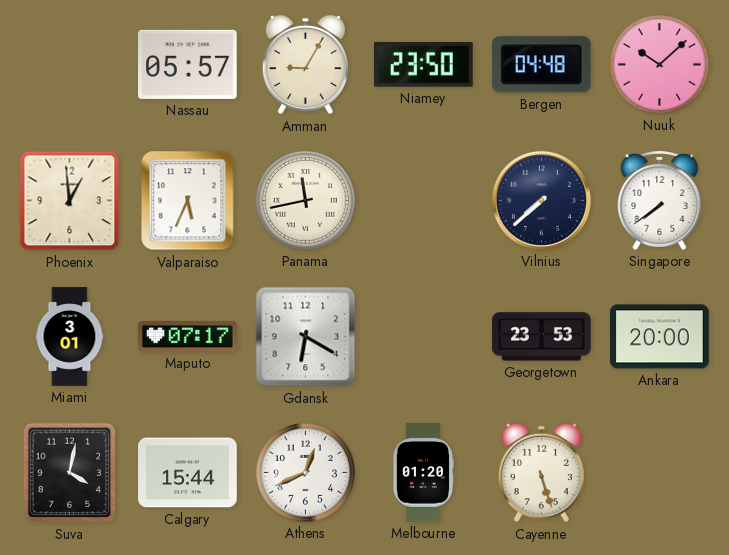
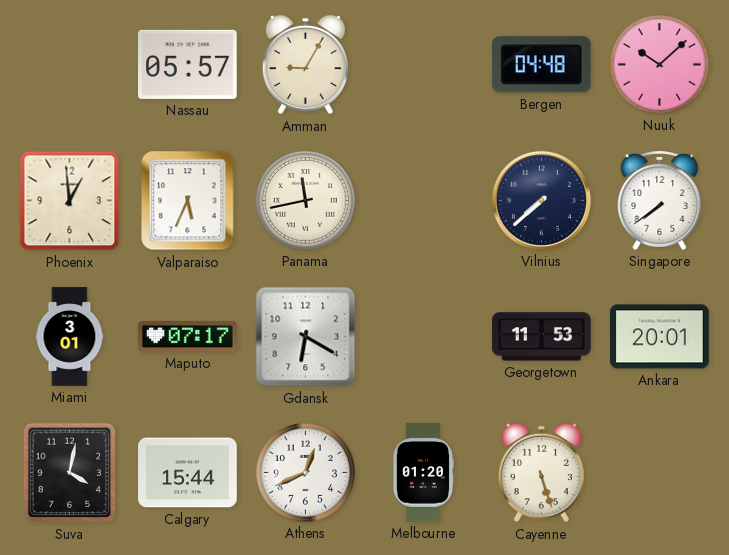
Niamey: 23:50 -> none
Georgetown: 23:53 -> 11:53
Ankara: 20:00 -> 20:01
